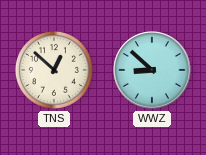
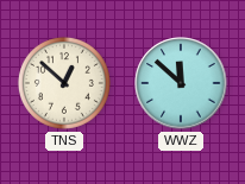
WWZ: 8:52 -> 11:52
